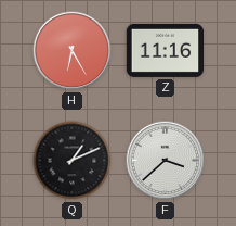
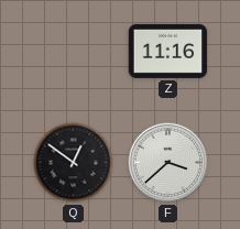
H: 6:25 -> none
Q: 1:11 -> 12:51
